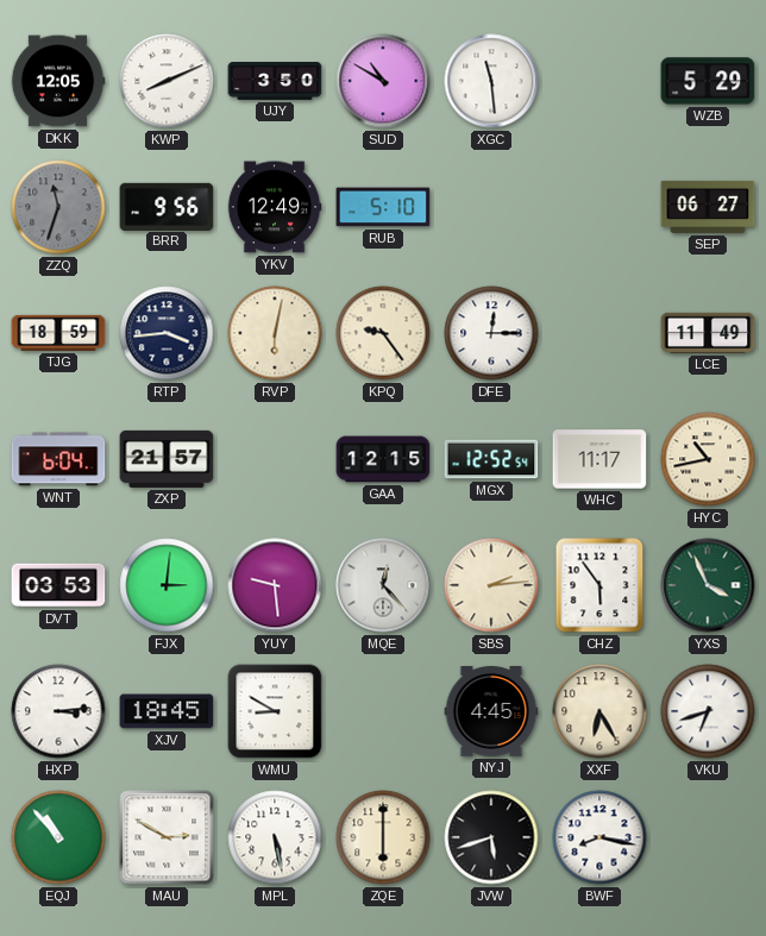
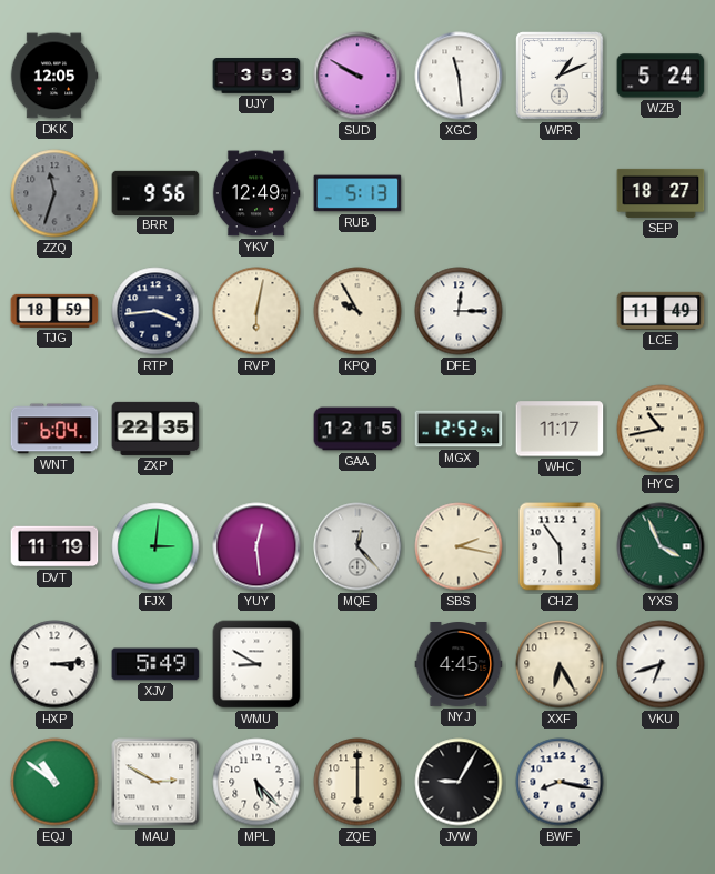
KWP: 8:11 -> none
UJY: 3:50 -> 3:53
SUD: 10:50 -> 9:50
WPR: none -> 1:11
WZB: 5:29 -> 5:24
RUB: 5:10 -> 5:13
SEP: 06:27 -> 18:27
KPQ: 9:24 -> 9:55
ZXP: 21:57 -> 22:35
DVT: 03:53 -> 11:19
YUY: 9:29 -> 12:29
SBS: 2:14 -> 2:17
XJV: 18:45 -> 5:49
EQJ: 10:53 -> 10:51
MPL: 5:28 -> 5:23
JVW: 5:42 -> 9:05
